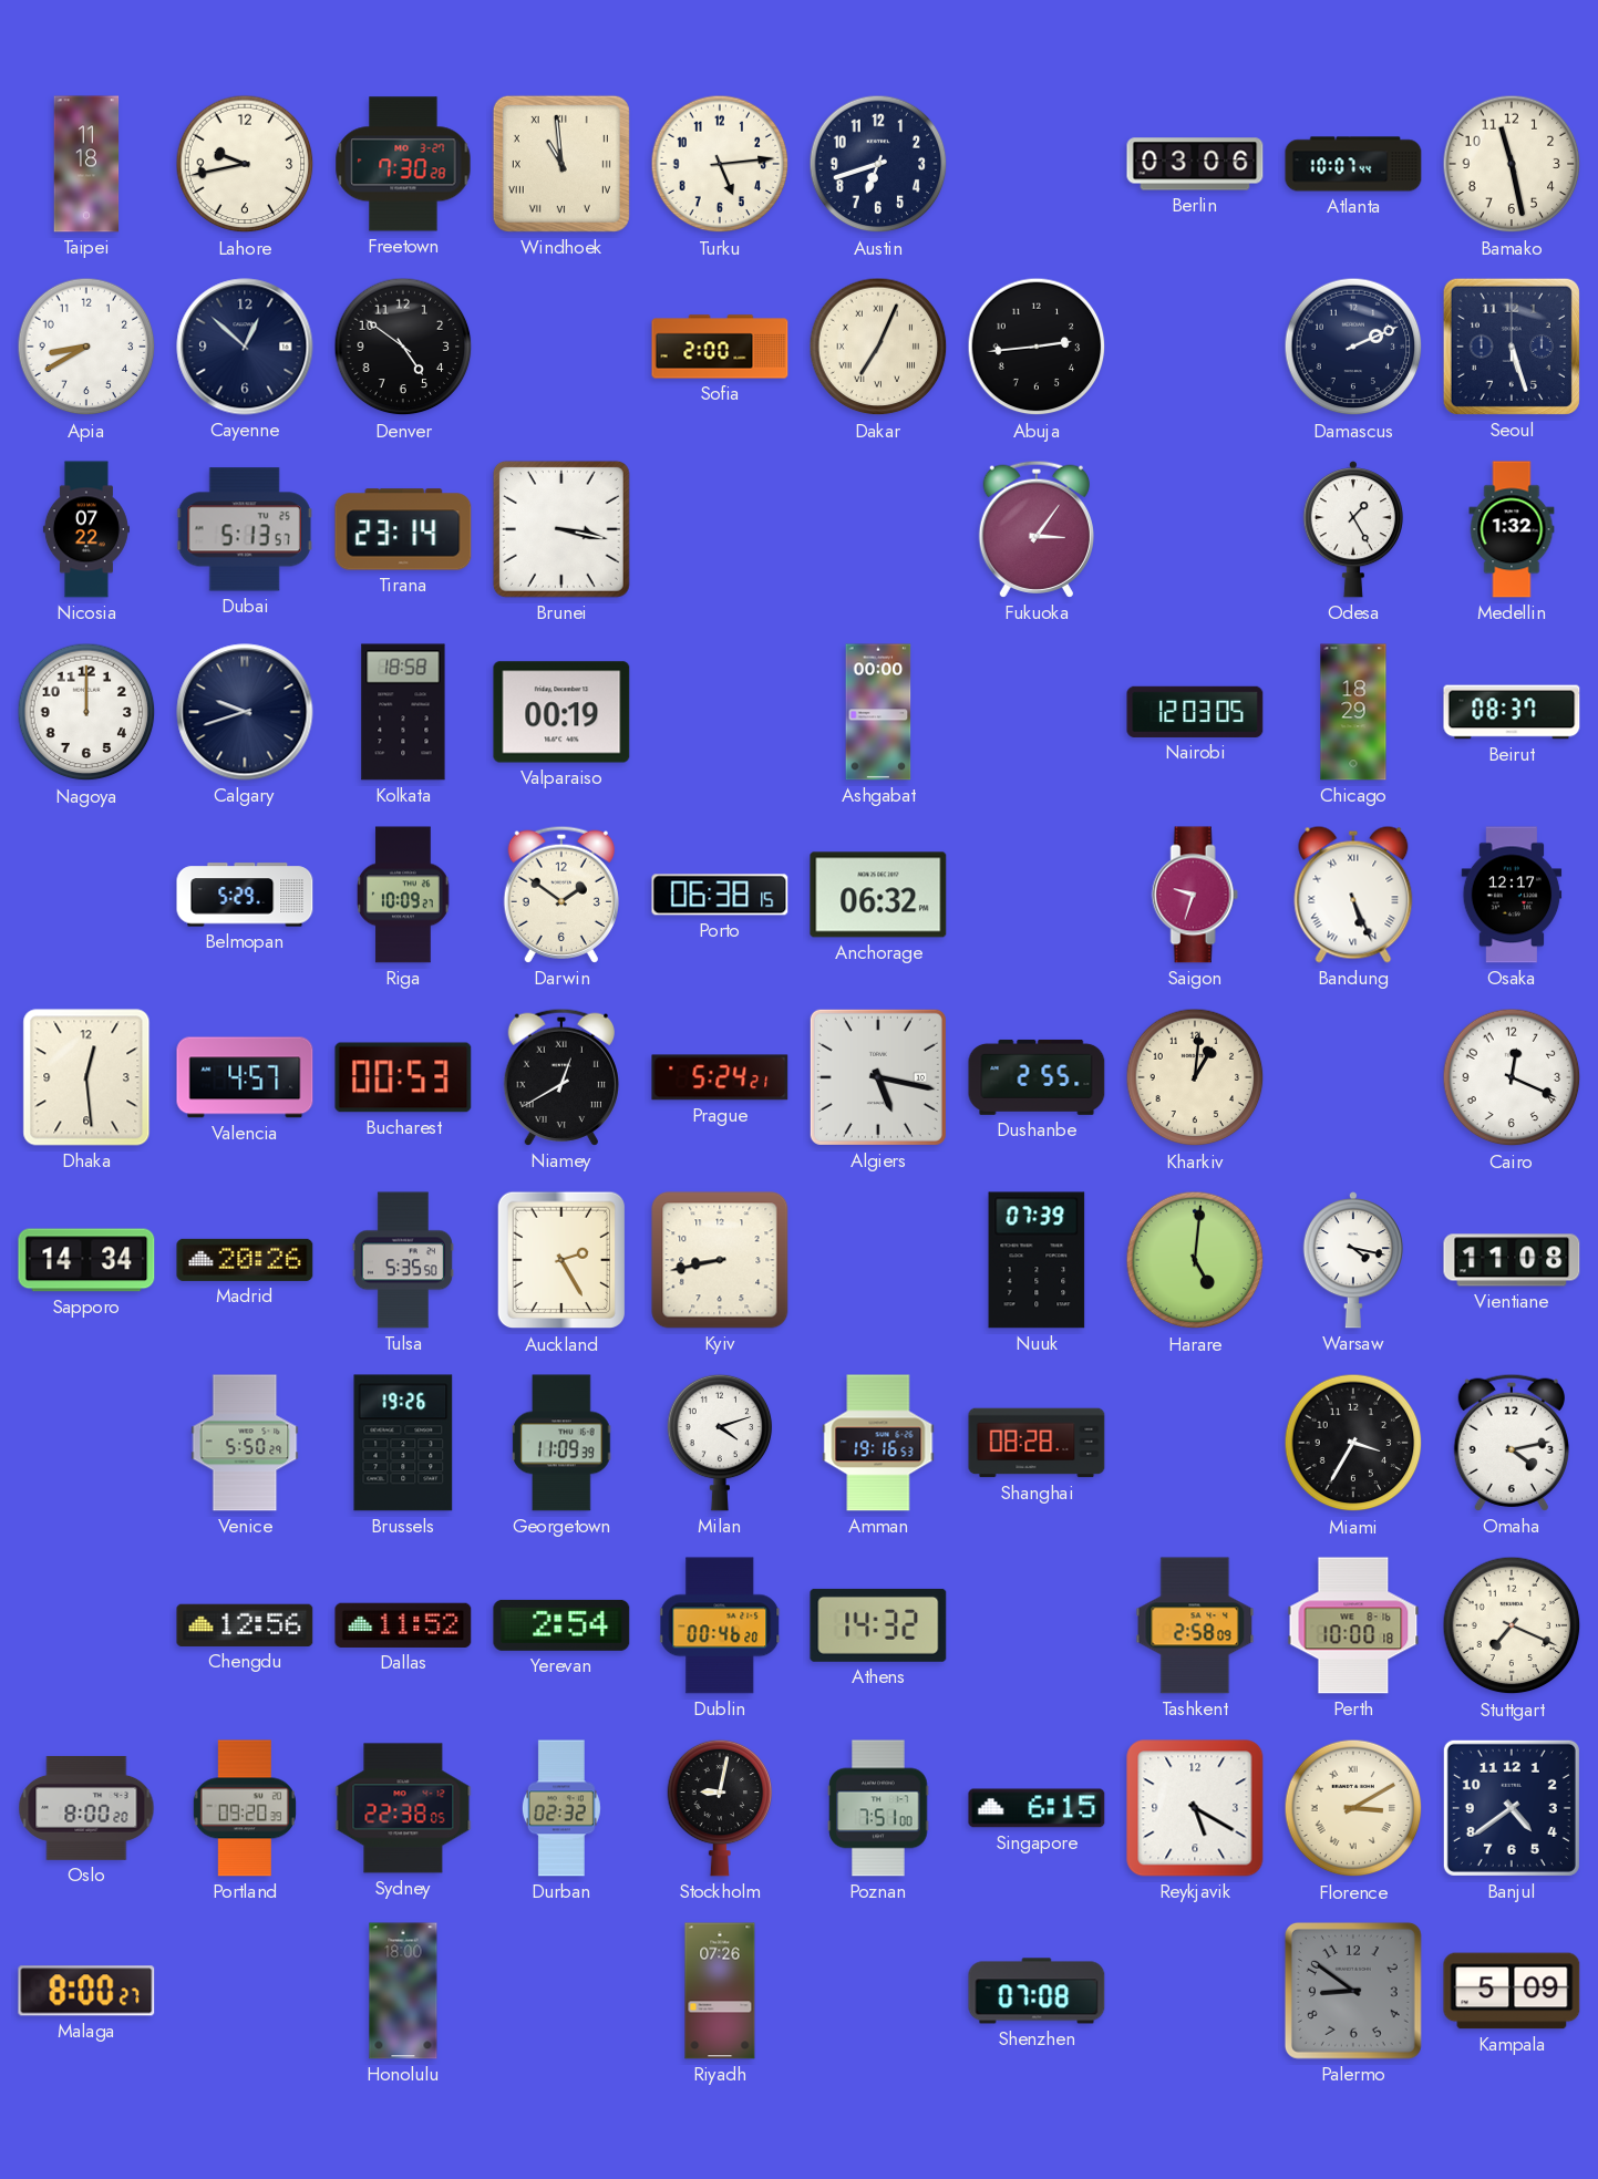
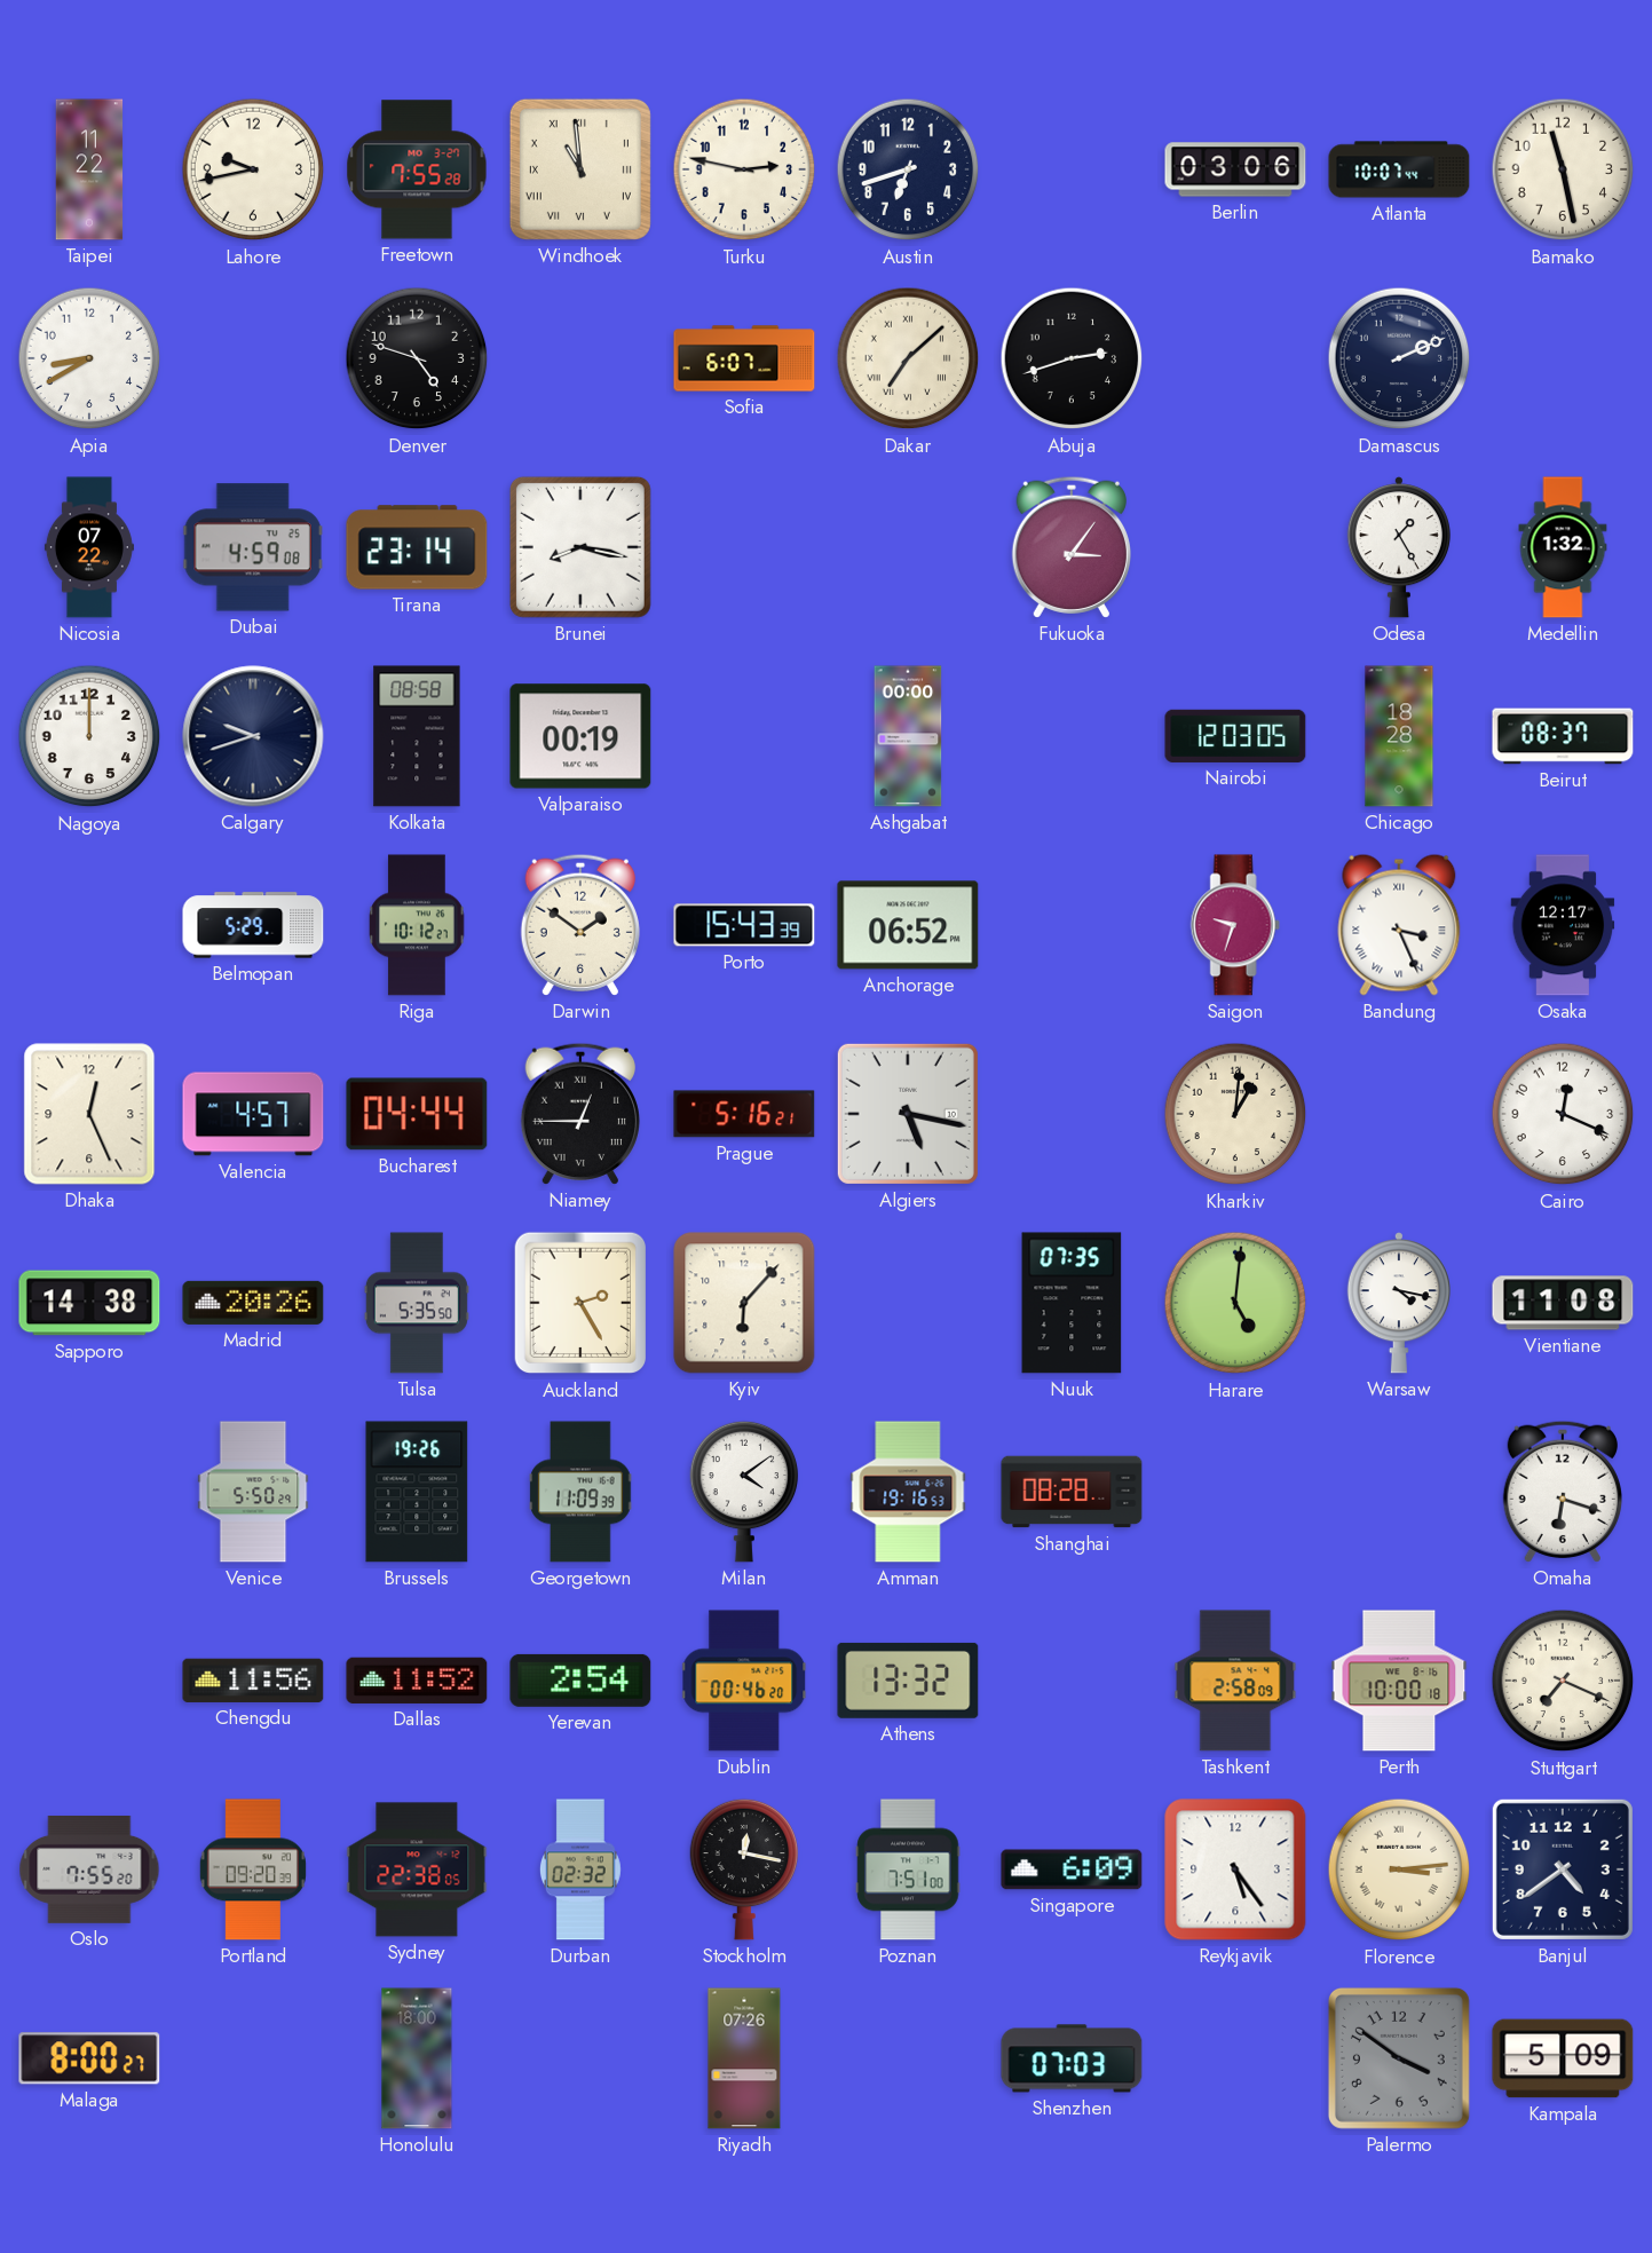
Taipei: 11:18 -> 11:22
Freetown: 7:30 -> 7:55
Turku: 5:14 -> 2:47
Cayenne: 12:52 -> none
Denver: 4:51 -> 4:48
Sofia: 2:00 -> 6:07
Dakar: 7:04 -> 7:08
Abuja: 2:44 -> 2:42
Seoul: 5:27 -> none
Dubai: 5:13 -> 4:59
Brunei: 3:17 -> 8:17
Kolkata: 18:58 -> 08:58
Chicago: 18:29 -> 18:28
Riga: 10:09 -> 10:12
Porto: 06:38 -> 15:43
Anchorage: 06:32 -> 06:52
Bandung: 5:26 -> 3:26
Dhaka: 12:29 -> 12:26
Bucharest: 00:53 -> 04:44
Niamey: 12:40 -> 12:45
Prague: 5:24 -> 5:16
Dushanbe: 2:55 -> none
Sapporo: 14:34 -> 14:38
Kyiv: 8:43 -> 6:07
Nuuk: 07:39 -> 07:35
Milan: 4:12 -> 4:09
Miami: 3:35 -> none
Omaha: 4:13 -> 6:18
Chengdu: 12:56 -> 11:56
Athens: 14:32 -> 13:32
Oslo: 8:00 -> 7:55
Stockholm: 9:02 -> 12:17
Singapore: 6:15 -> 6:09
Reykjavik: 5:20 -> 5:24
Florence: 3:10 -> 3:14
Shenzhen: 07:08 -> 07:03
Palermo: 8:51 -> 3:51
